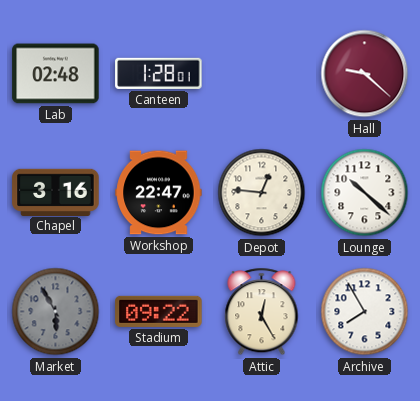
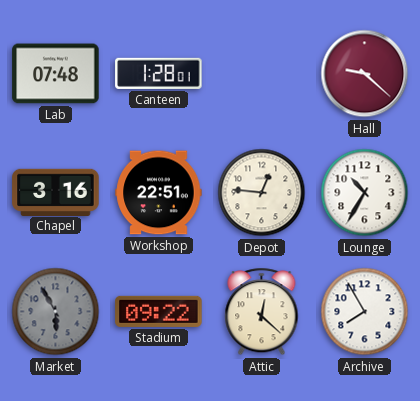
Lab: 02:48 -> 07:48
Workshop: 22:47 -> 22:51
Lounge: 10:22 -> 10:35
Attic: 12:25 -> 12:22
